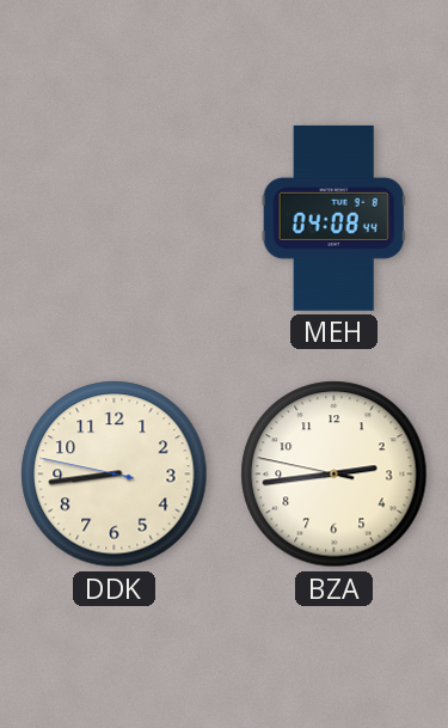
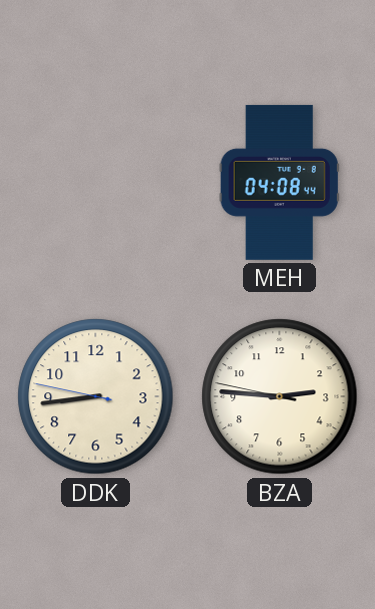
BZA: 2:43 -> 2:45
